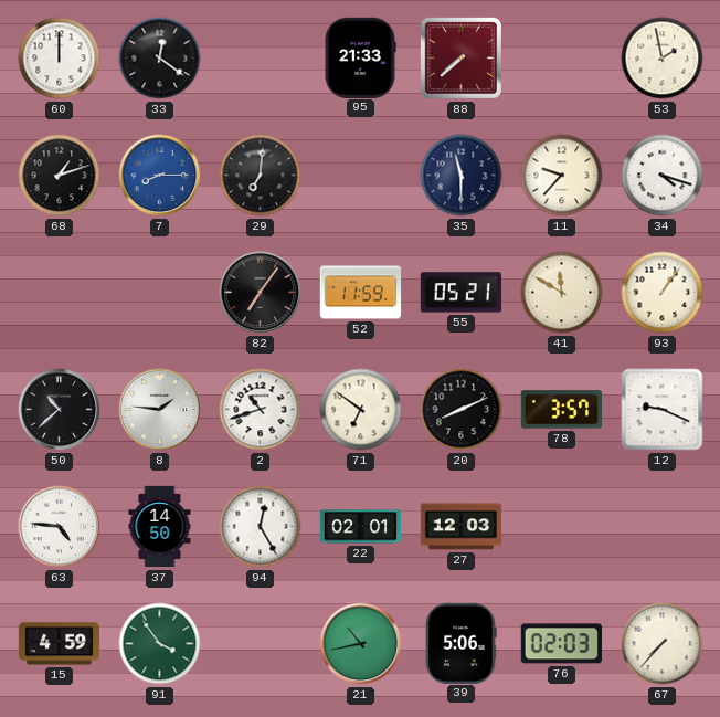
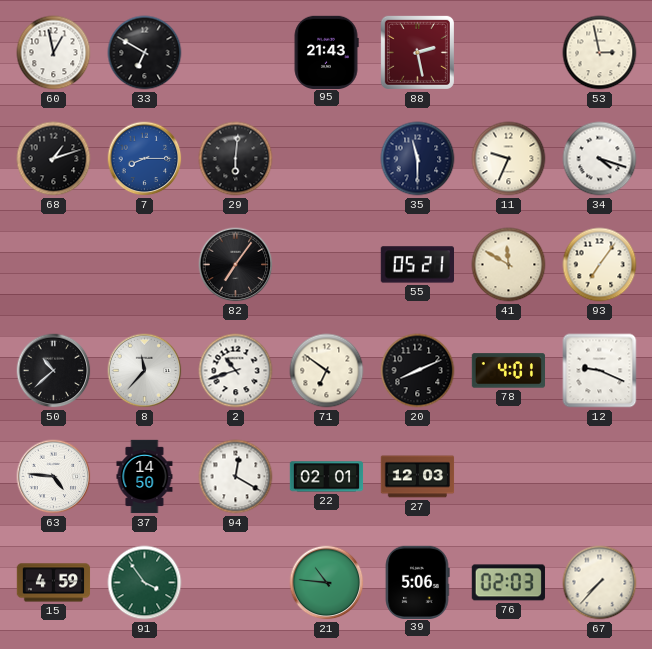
60: 12:00 -> 12:58
33: 12:21 -> 6:50
95: 21:33 -> 21:43
88: 7:38 -> 2:28
53: 1:58 -> 2:58
29: 7:01 -> 6:01
11: 9:37 -> 9:34
52: 11:59 -> none
93: 1:06 -> 7:06
8: 1:46 -> 11:37
78: 3:57 -> 4:01
94: 12:25 -> 12:20
21: 10:43 -> 10:46
